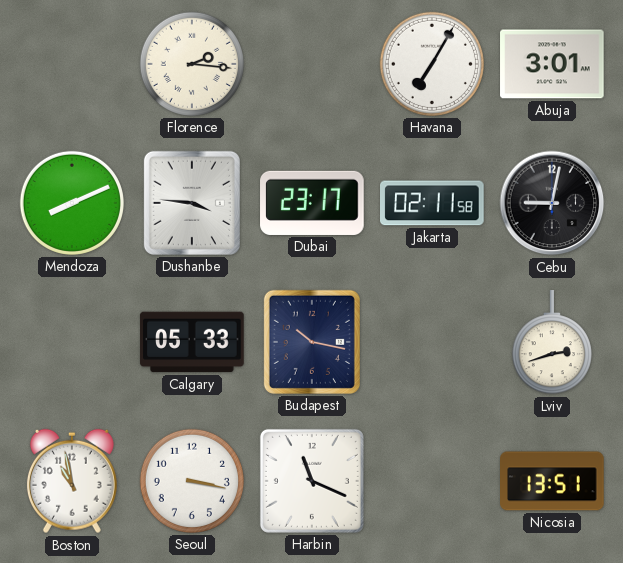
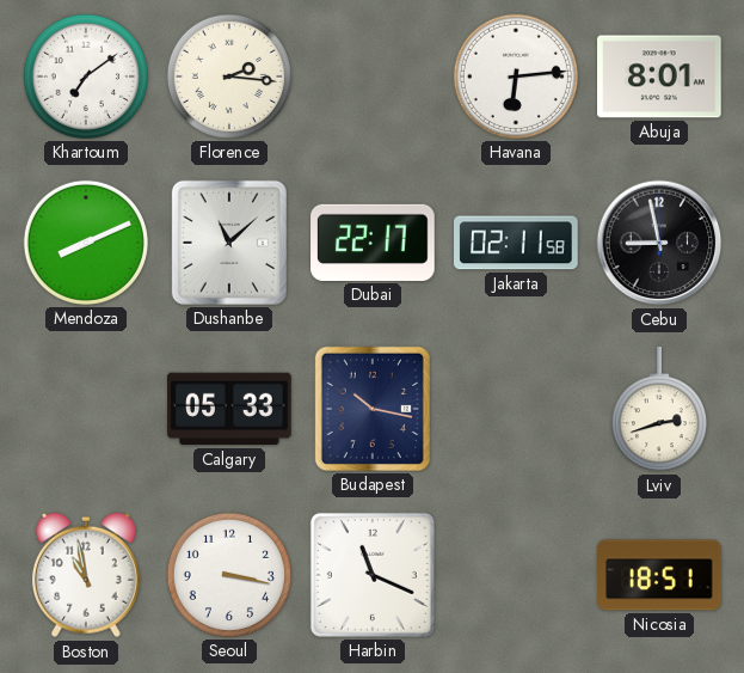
Khartoum: none -> 7:09
Havana: 7:05 -> 6:14
Abuja: 3:01 -> 8:01
Dushanbe: 3:46 -> 11:08
Dubai: 23:17 -> 22:17
Cebu: 9:02 -> 8:58
Nicosia: 13:51 -> 18:51
